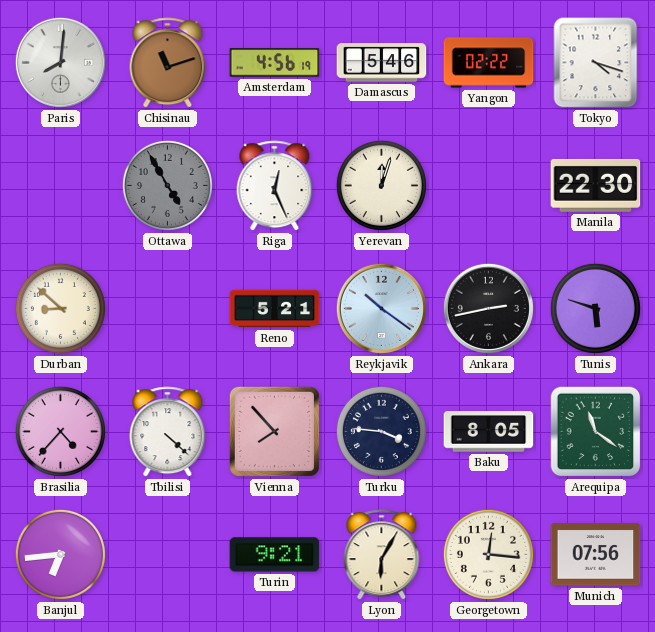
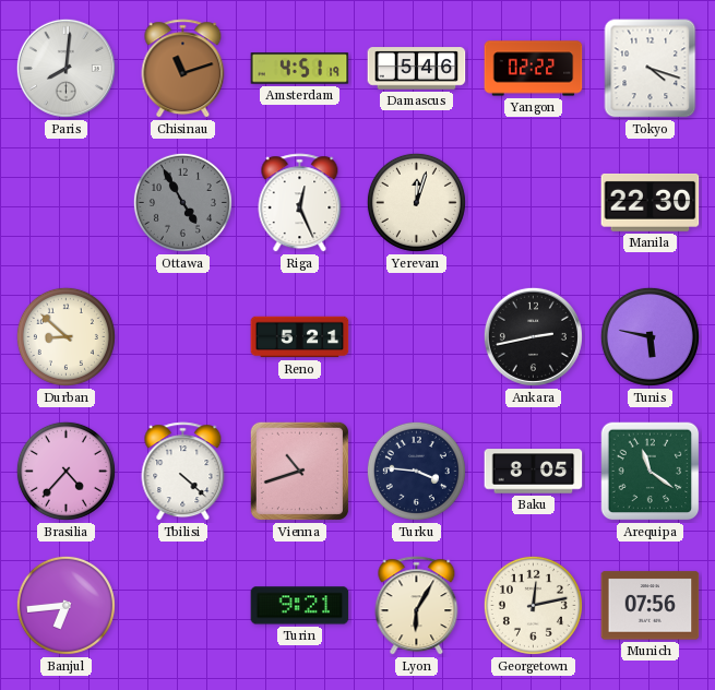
Amsterdam: 4:56 -> 4:51
Reykjavik: 10:21 -> none
Tunis: 5:48 -> 5:47
Vienna: 7:53 -> 10:42
Georgetown: 12:16 -> 12:13
